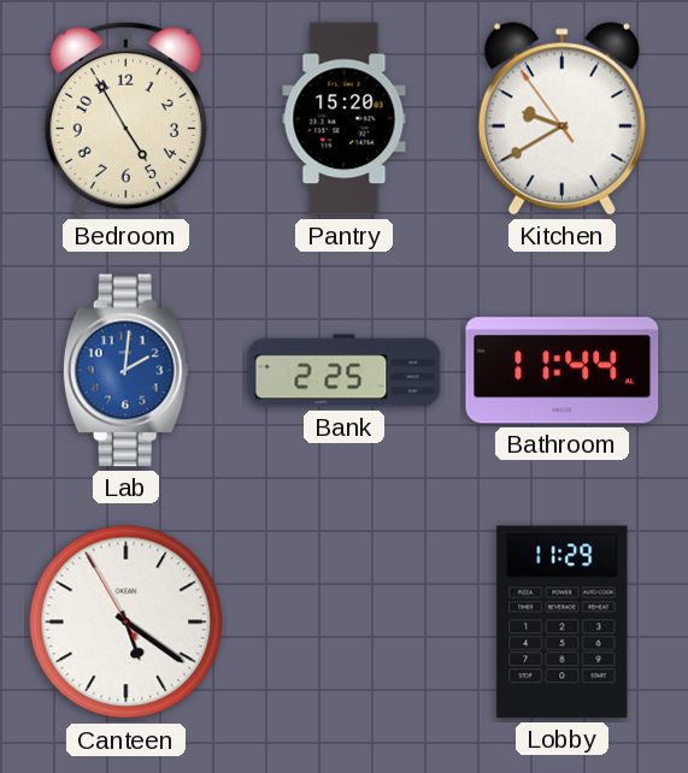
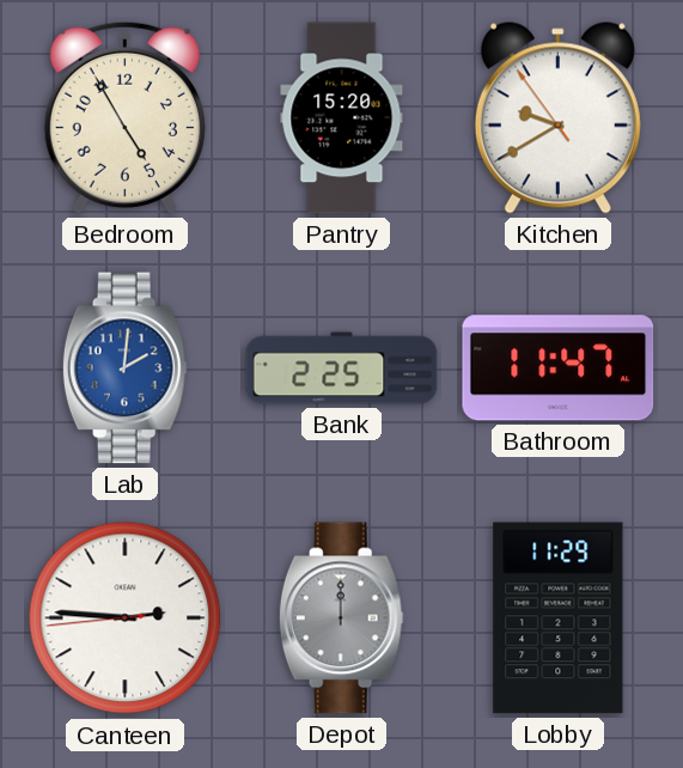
Bathroom: 11:44 -> 11:47
Canteen: 5:20 -> 2:45
Depot: none -> 12:00
